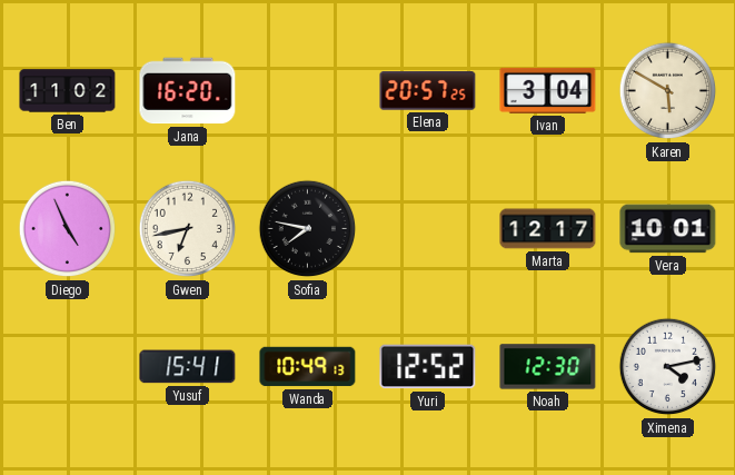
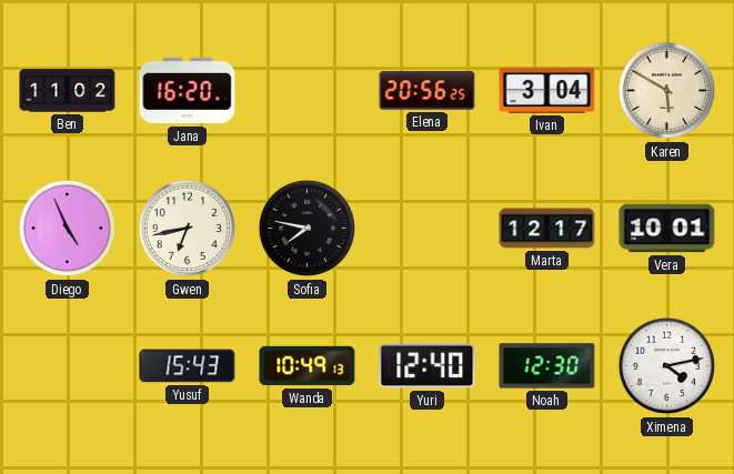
Elena: 20:57 -> 20:56
Yusuf: 15:41 -> 15:43
Yuri: 12:52 -> 12:40
